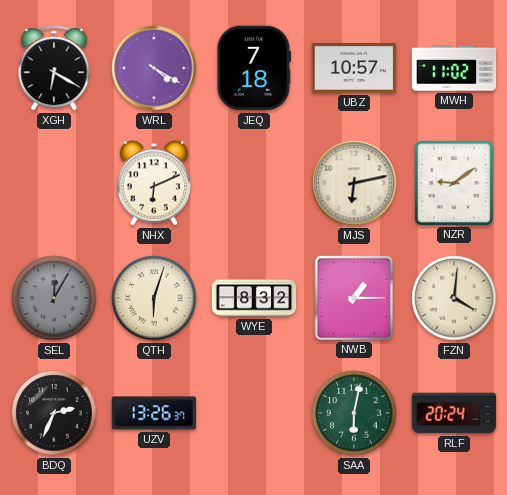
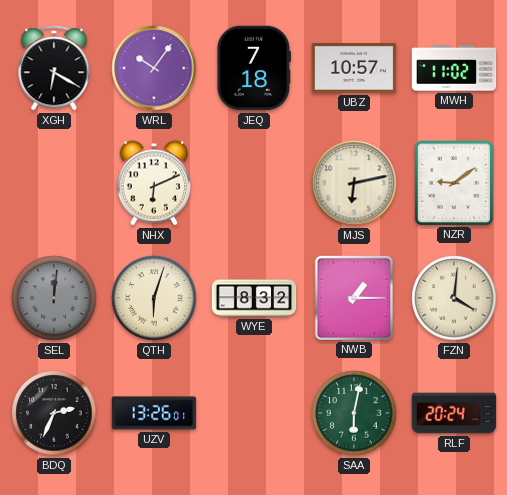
WRL: 4:20 -> 10:06
SEL: 12:05 -> 12:01
UZV: 13:26:37 -> 13:26:01
